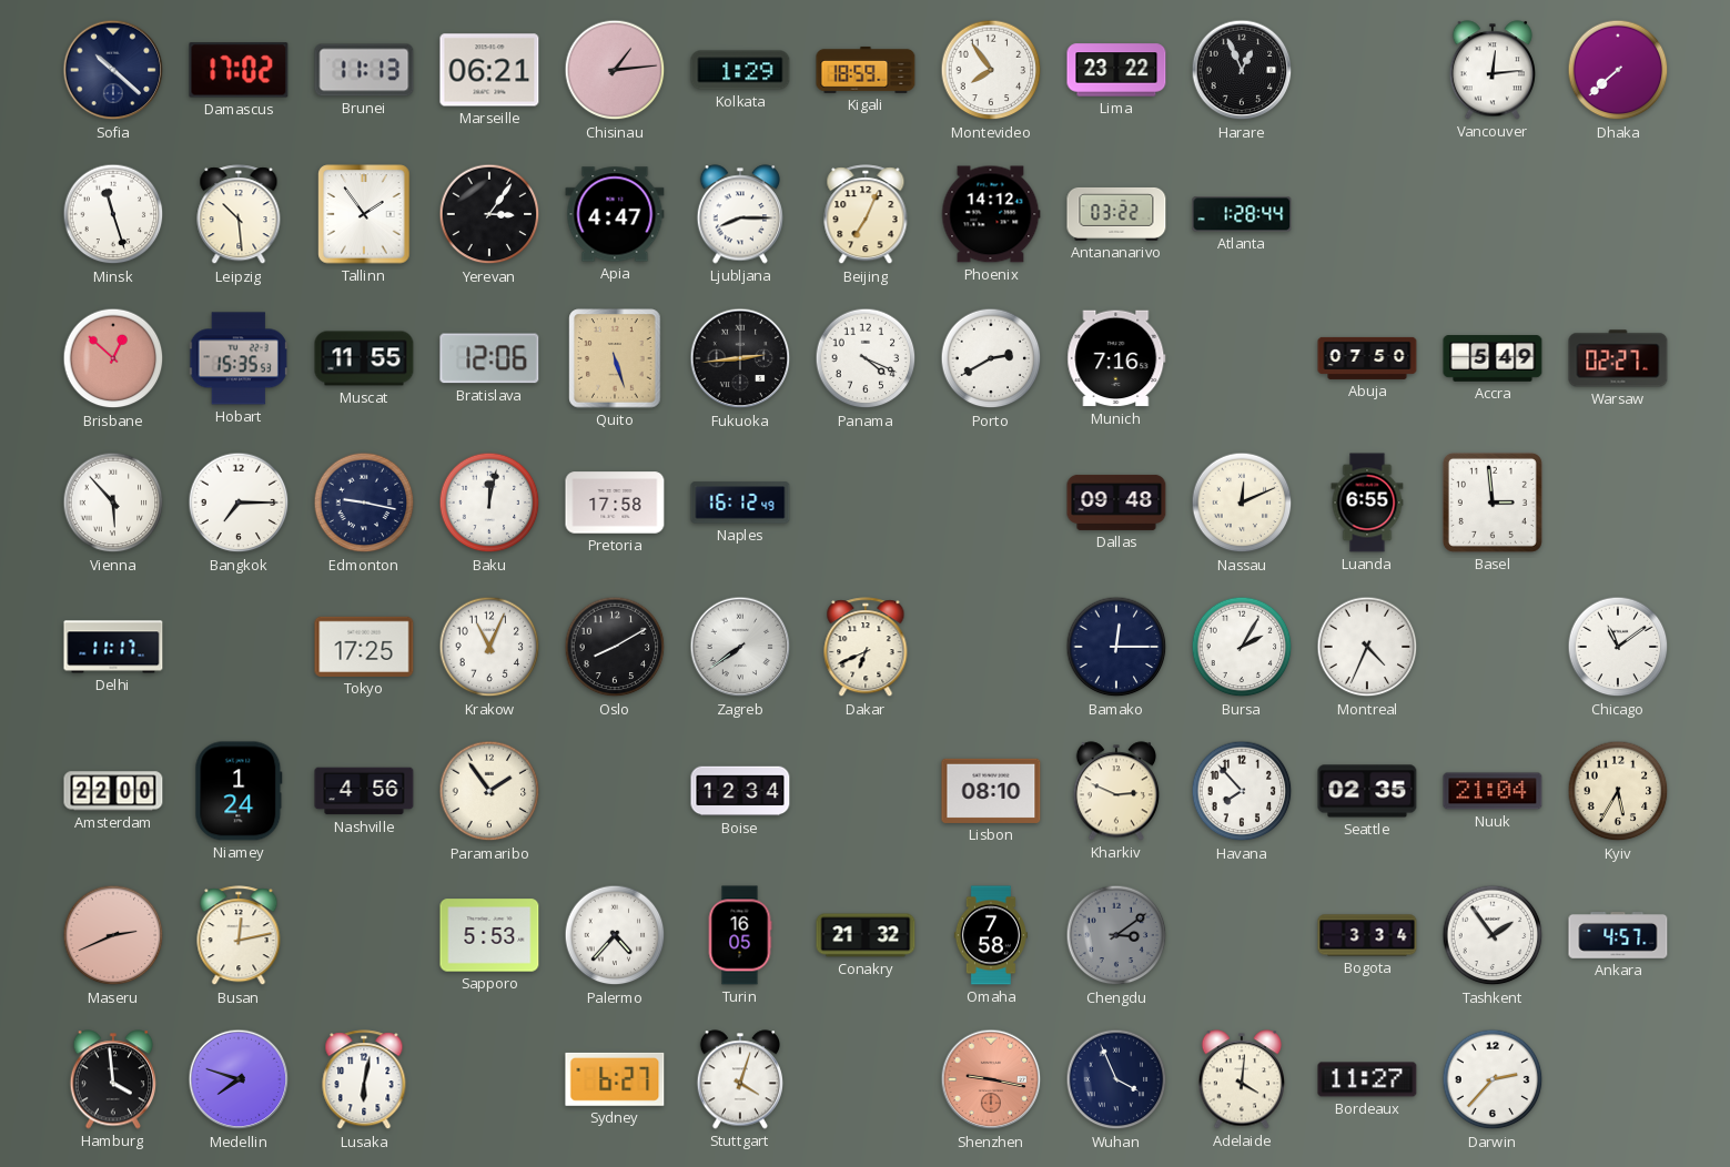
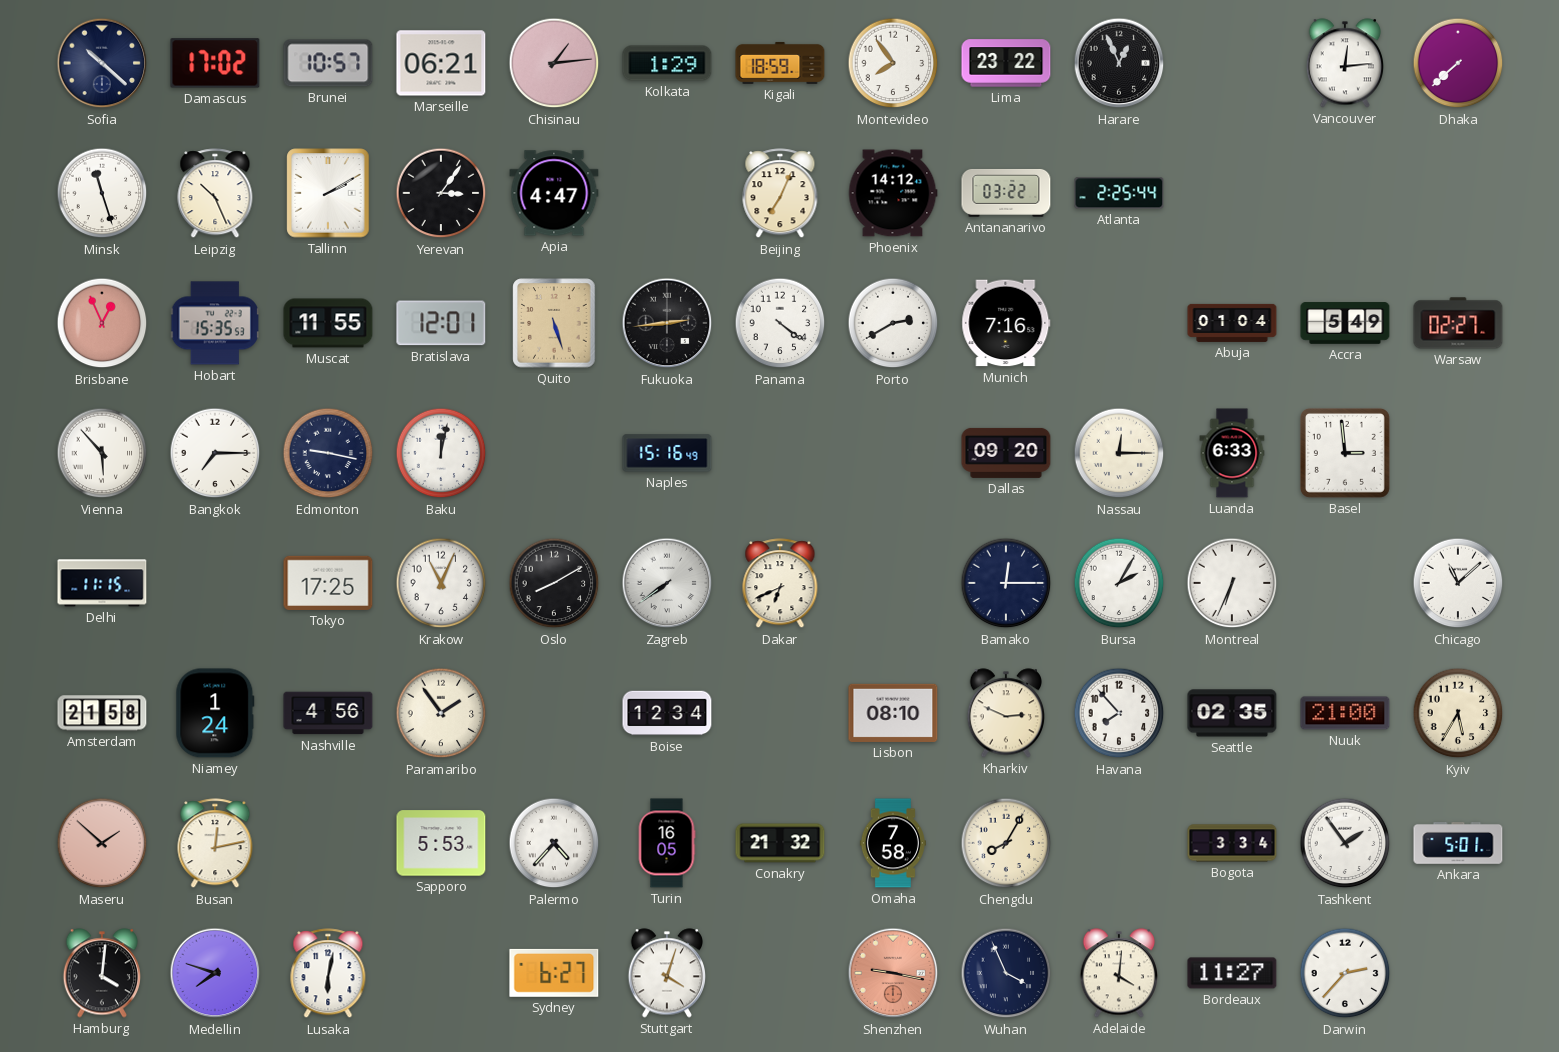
Brunei: 11:13 -> 10:57
Leipzig: 10:29 -> 10:26
Tallinn: 1:54 -> 2:10
Ljubljana: 8:15 -> none
Atlanta: 1:28 -> 2:25
Brisbane: 12:52 -> 12:56
Bratislava: 12:06 -> 12:01
Panama: 4:19 -> 4:21
Abuja: 07:50 -> 01:04
Pretoria: 17:58 -> none
Naples: 16:12 -> 15:16
Dallas: 09:48 -> 09:20
Nassau: 12:11 -> 12:15
Luanda: 6:55 -> 6:33
Delhi: 11:17 -> 11:15
Montreal: 4:34 -> 6:34
Chicago: 11:09 -> 11:08
Amsterdam: 22:00 -> 21:58
Nuuk: 21:04 -> 21:00
Maseru: 2:41 -> 1:52
Chengdu: 3:09 -> 8:05
Chengdu dial: grey -> cream
Ankara: 4:57 -> 5:01
Hamburg: 3:59 -> 4:01
